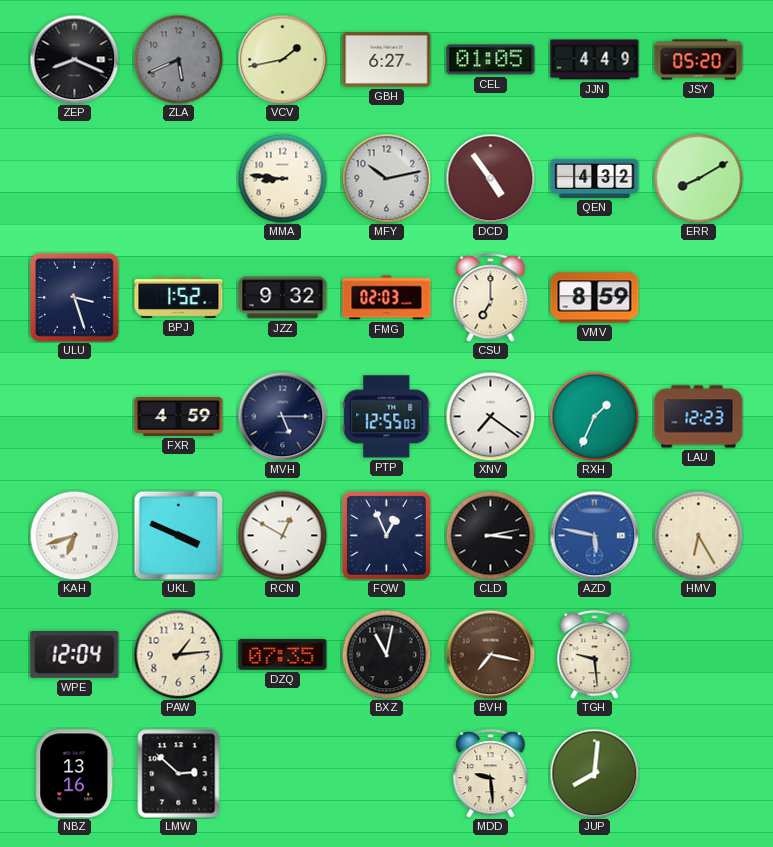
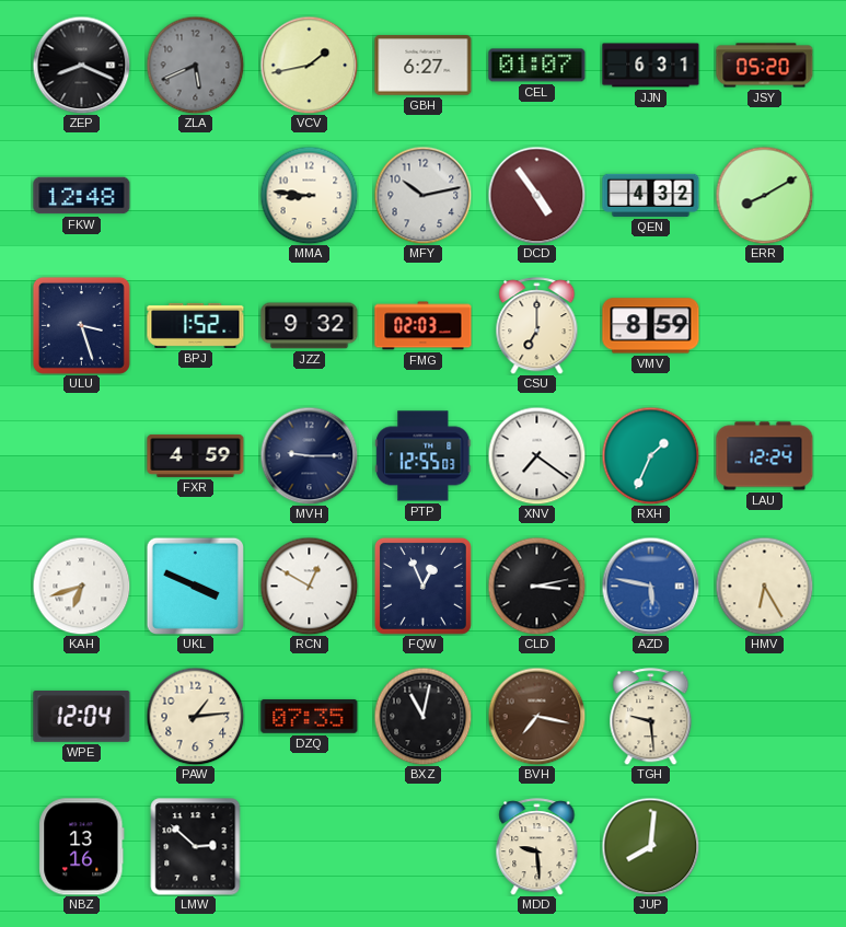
CEL: 01:05 -> 01:07
JJN: 4:49 -> 6:31
FKW: none -> 12:48
MVH: 5:15 -> 9:15
LAU: 12:23 -> 12:24
